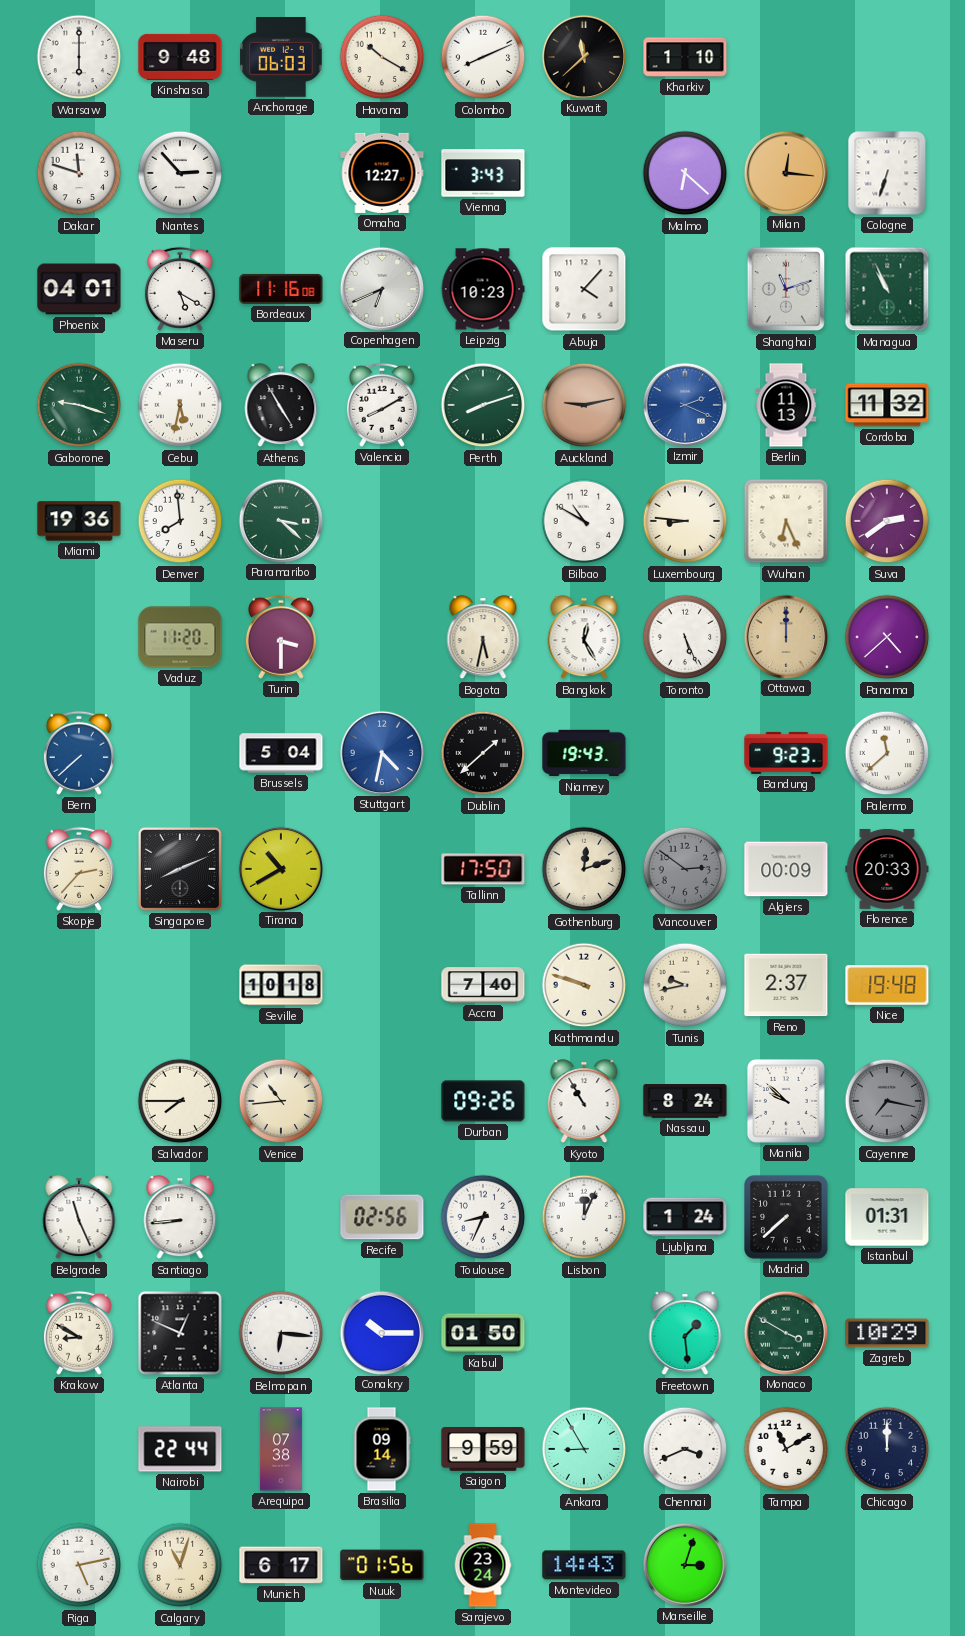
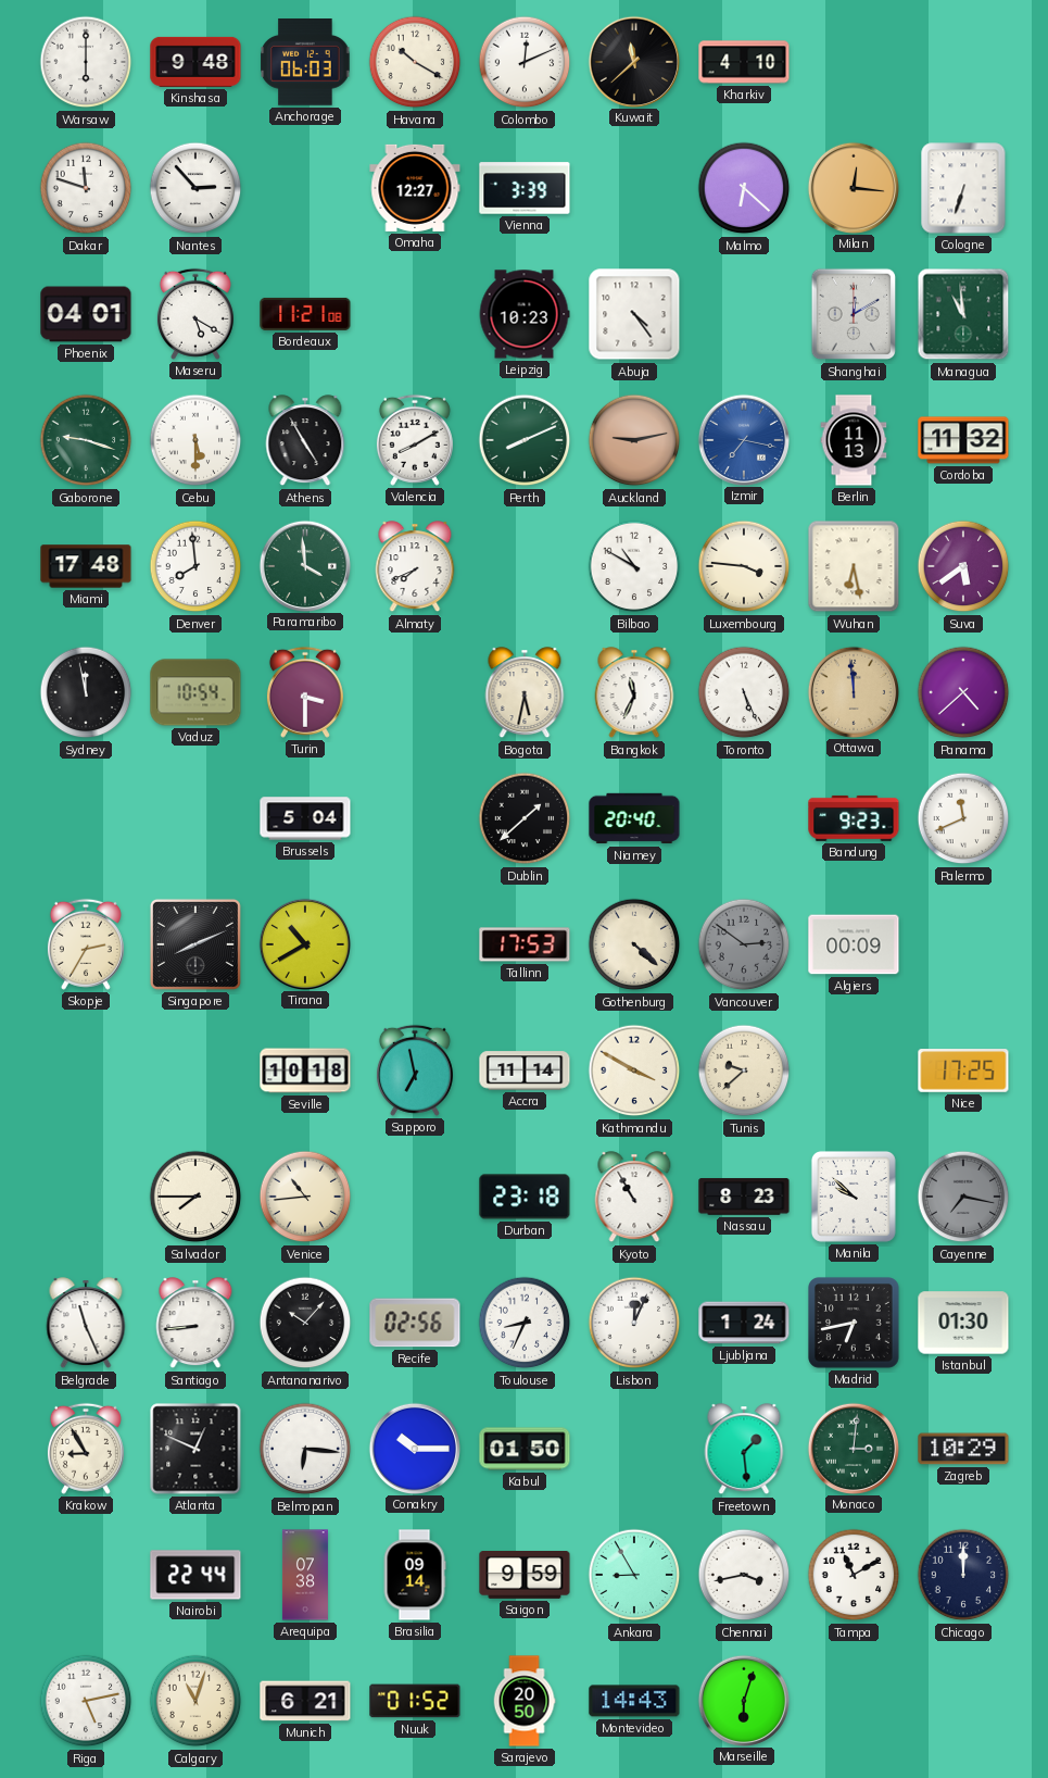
Colombo: 8:11 -> 12:11
Kharkiv: 1:10 -> 4:10
Vienna: 3:43 -> 3:39
Bordeaux: 11:16 -> 11:21
Copenhagen: 6:41 -> none
Abuja: 4:07 -> 4:24
Shanghai: 11:12 -> 12:10
Managua: 10:56 -> 10:59
Cebu: 5:32 -> 5:30
Perth: 8:12 -> 8:11
Izmir: 2:19 -> 7:17
Miami: 19:36 -> 17:48
Paramaribo: 3:22 -> 3:59
Almaty: none -> 7:41
Luxembourg: 8:46 -> 3:46
Wuhan: 6:26 -> 6:28
Suva: 2:39 -> 5:39
Sydney: none -> 11:58
Vaduz: 11:20 -> 10:54
Bangkok: 12:25 -> 11:34
Ottawa: 12:00 -> 11:59
Bern: 7:38 -> none
Stuttgart: 4:32 -> none
Niamey: 19:43 -> 20:40
Palermo: 11:38 -> 11:41
Skopje: 2:37 -> 2:35
Tallinn: 17:50 -> 17:53
Gothenburg: 12:12 -> 4:22
Florence: 20:33 -> none
Sapporo: none -> 6:58
Accra: 7:40 -> 11:14
Kathmandu: 9:48 -> 3:50
Tunis: 9:43 -> 9:38
Reno: 2:37 -> none
Nice: 19:48 -> 17:25
Durban: 09:26 -> 23:18
Nassau: 8:24 -> 8:23
Antananarivo: none -> 10:07
Madrid: 7:38 -> 6:43
Istanbul: 01:31 -> 01:30
Krakow: 8:50 -> 8:55
Monaco: 3:50 -> 3:01
Chennai: 3:41 -> 3:43
Munich: 6:17 -> 6:21
Nuuk: 01:56 -> 01:52
Sarajevo: 23:24 -> 20:50
Marseille: 3:03 -> 6:03
